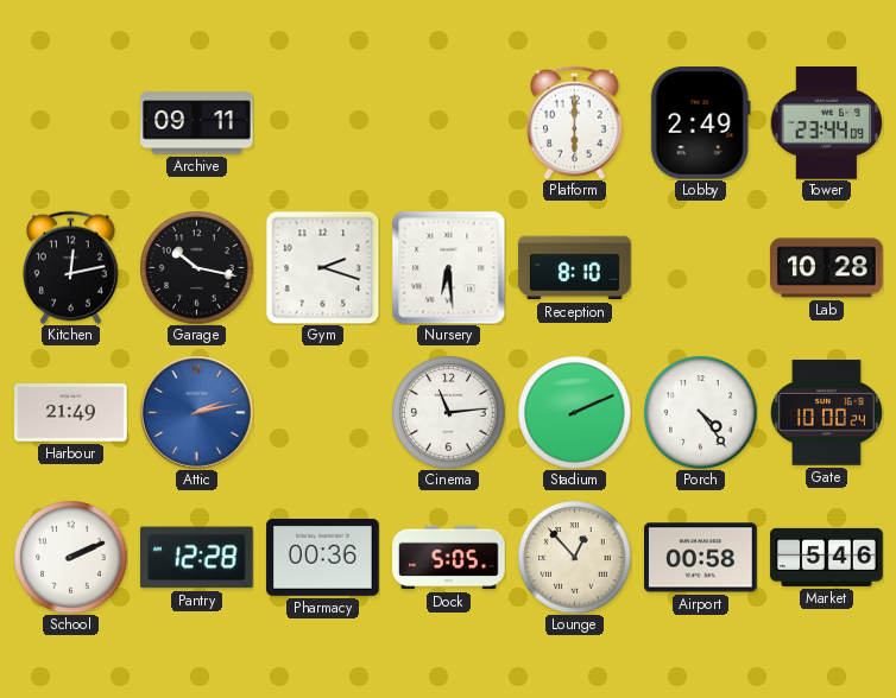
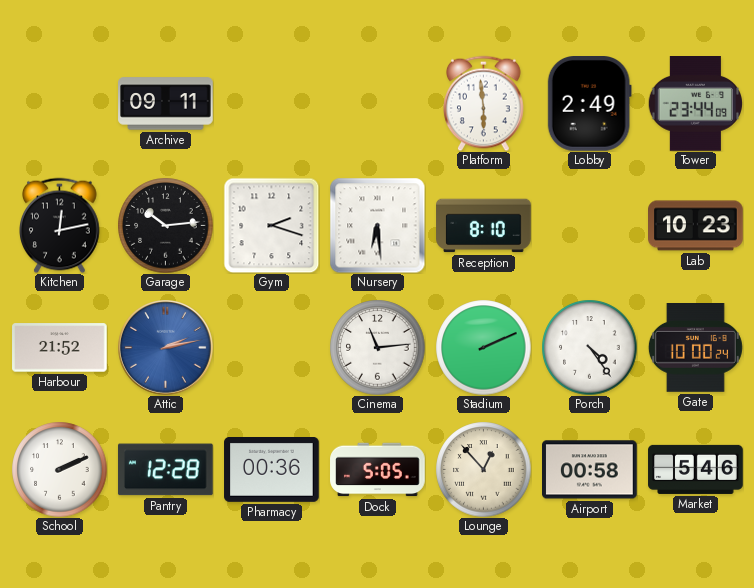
Platform: 6:00 -> 5:59
Garage: 10:17 -> 10:14
Lab: 10:28 -> 10:23
Harbour: 21:49 -> 21:52
